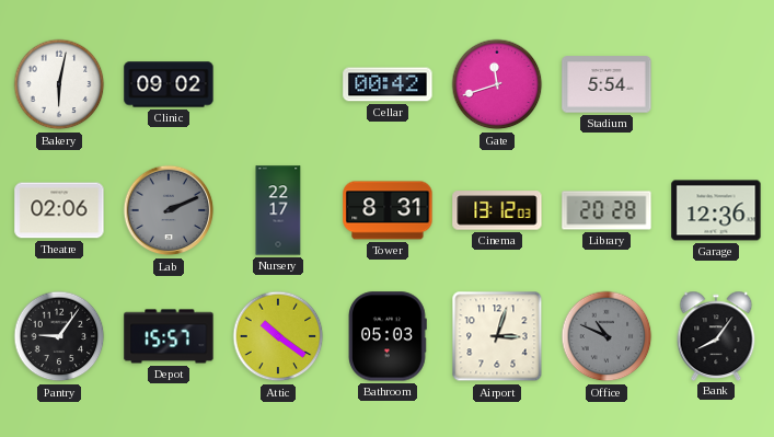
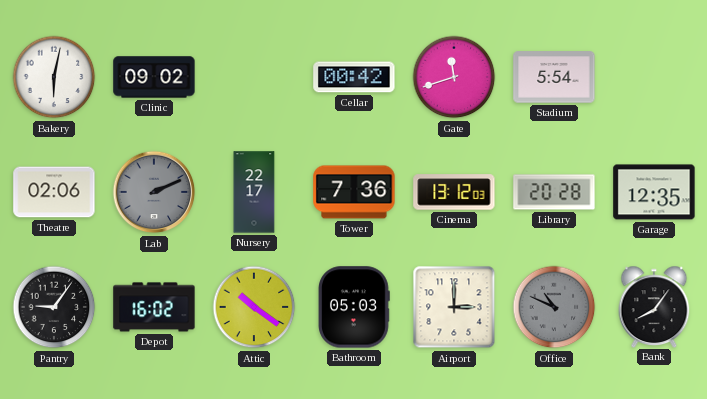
Tower: 8:31 -> 7:36
Garage: 12:36 -> 12:35
Depot: 15:57 -> 16:02
Airport: 3:03 -> 3:00
